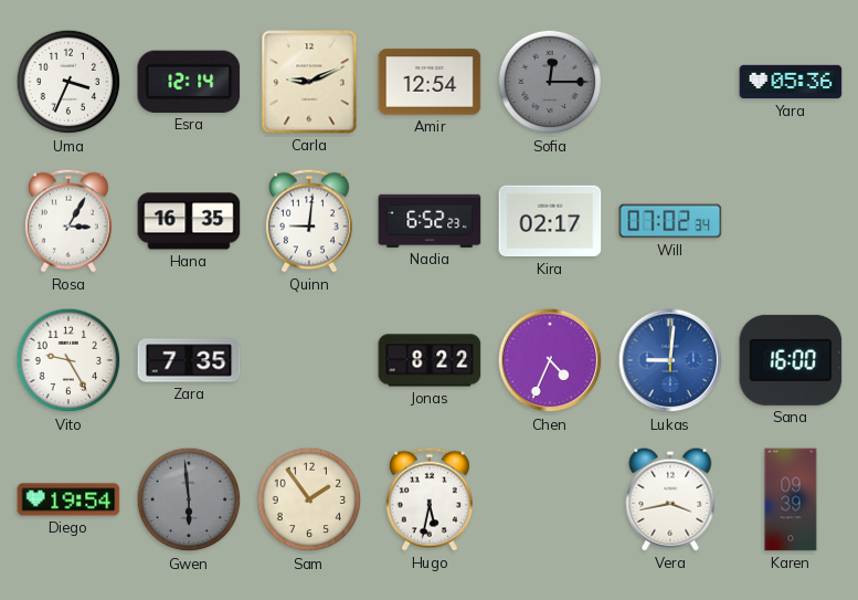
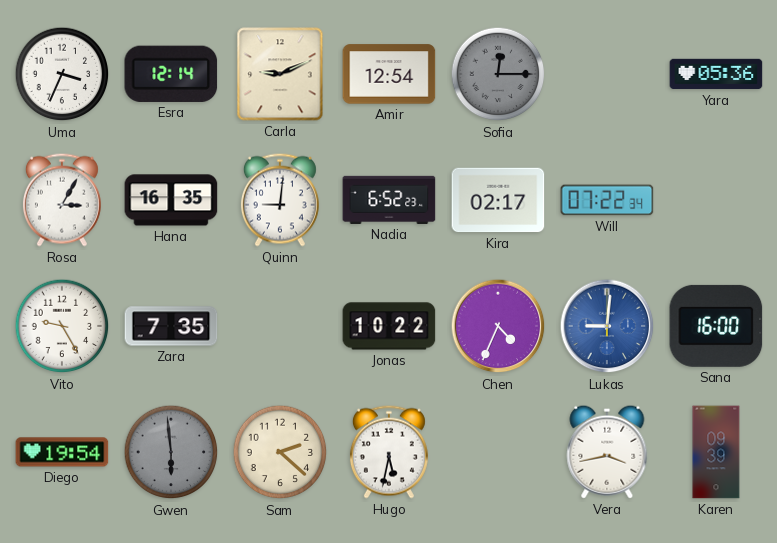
Will: 07:02 -> 07:22
Jonas: 8:22 -> 10:22
Sam: 1:54 -> 2:22
